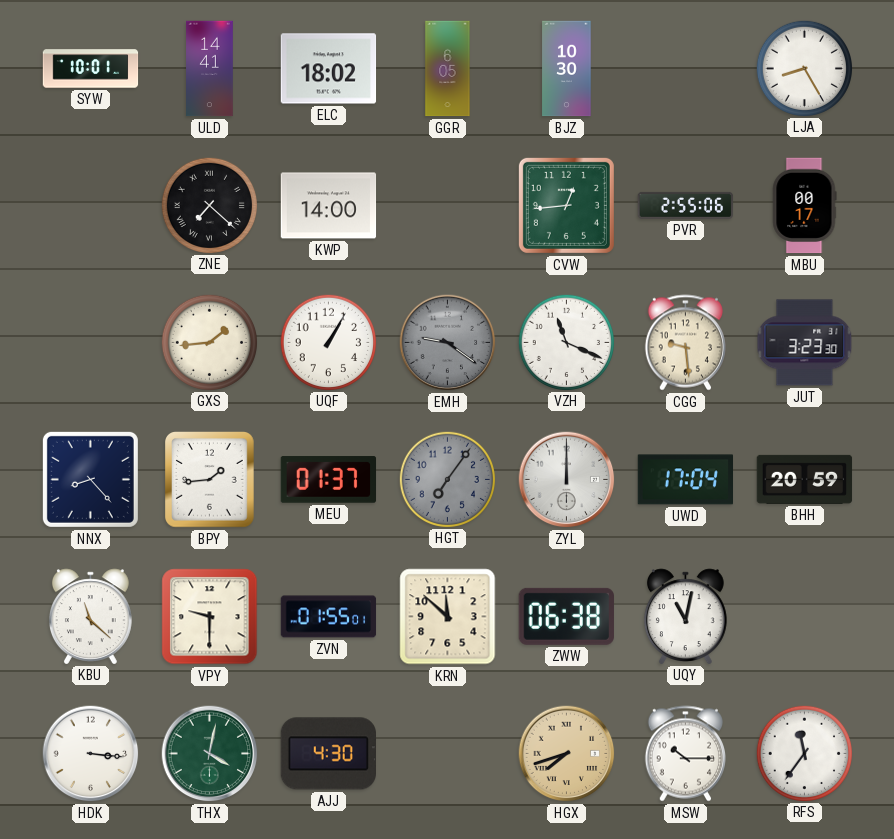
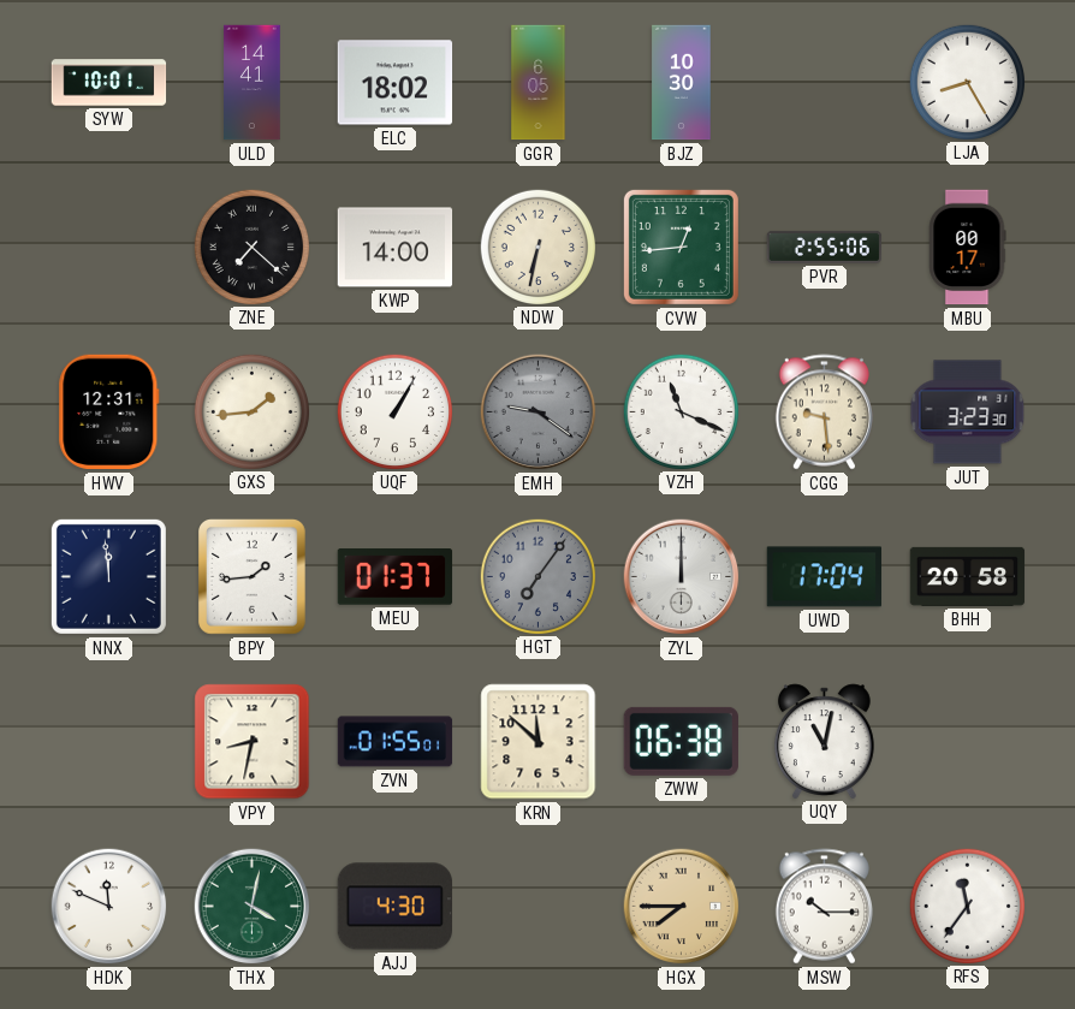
NDW: none -> 6:32
HWV: none -> 12:31
NNX: 8:23 -> 11:59
BHH: 20:59 -> 20:58
KBU: 11:22 -> none
VPY: 9:30 -> 8:32
HDK: 3:16 -> 11:49
HGX: 7:42 -> 7:45
